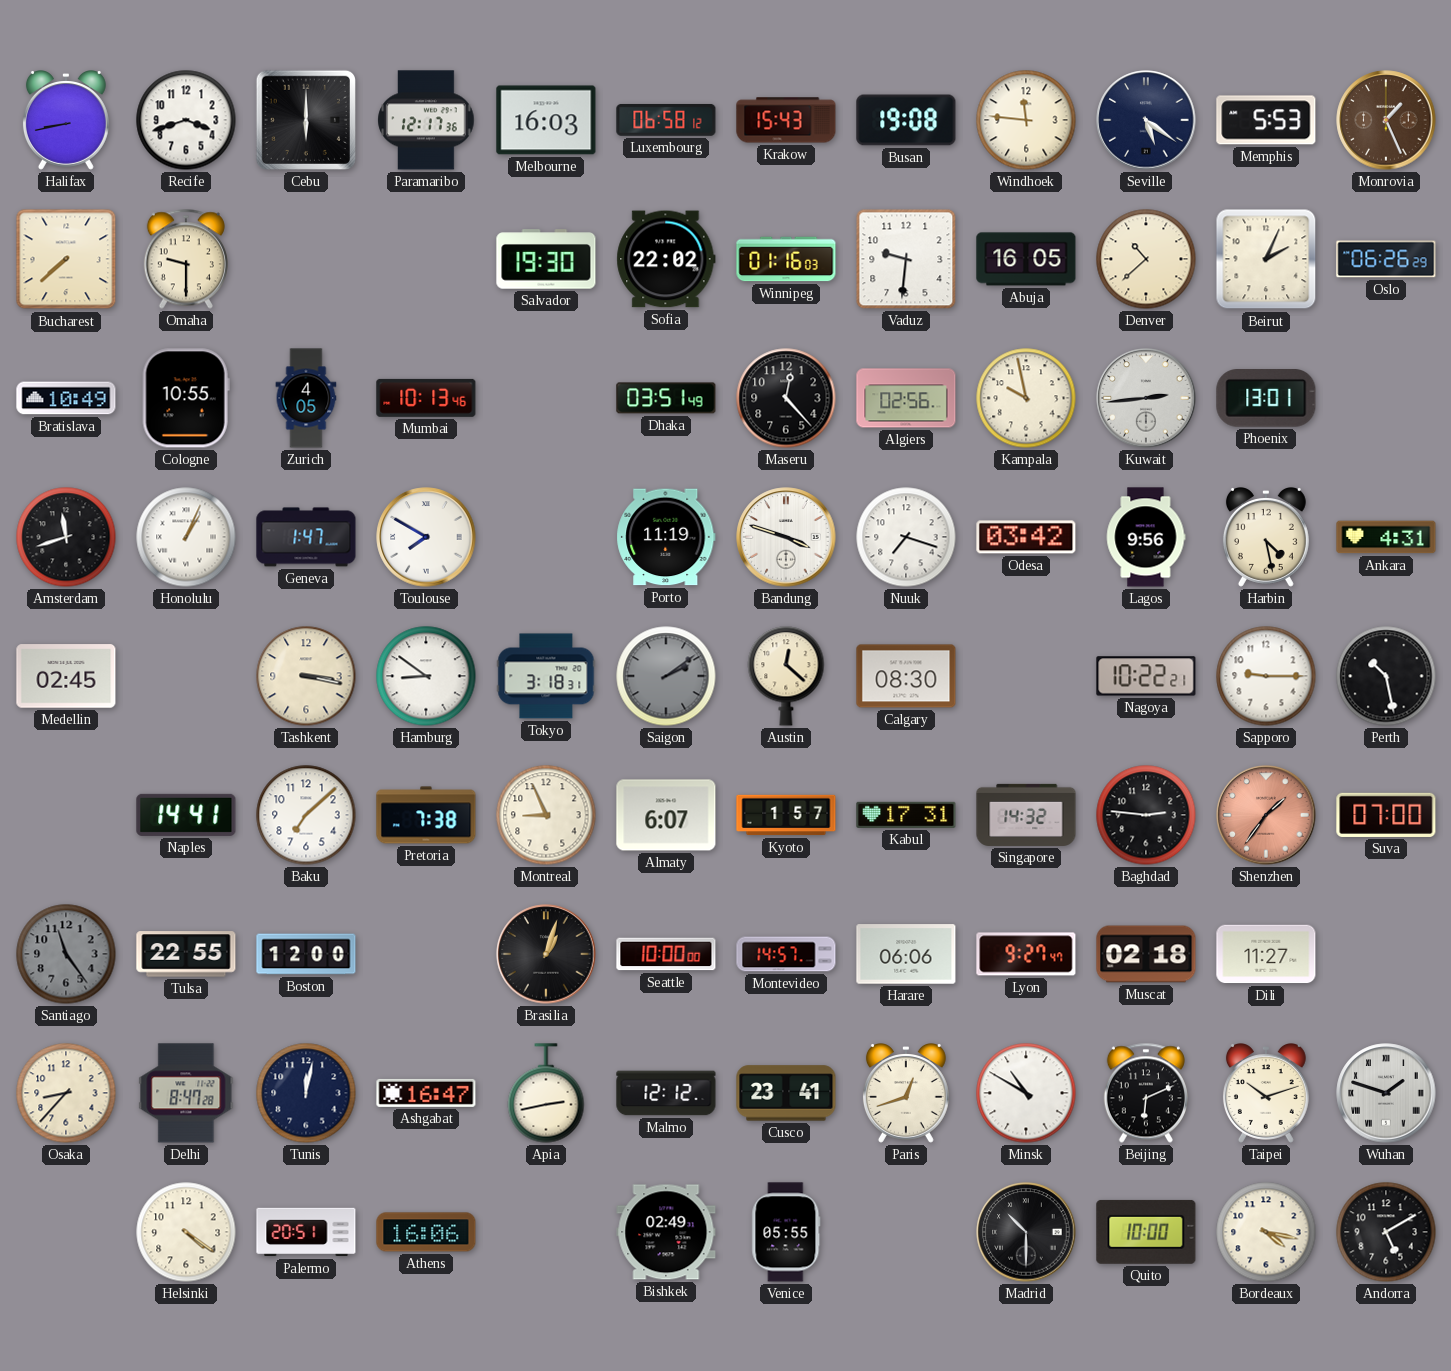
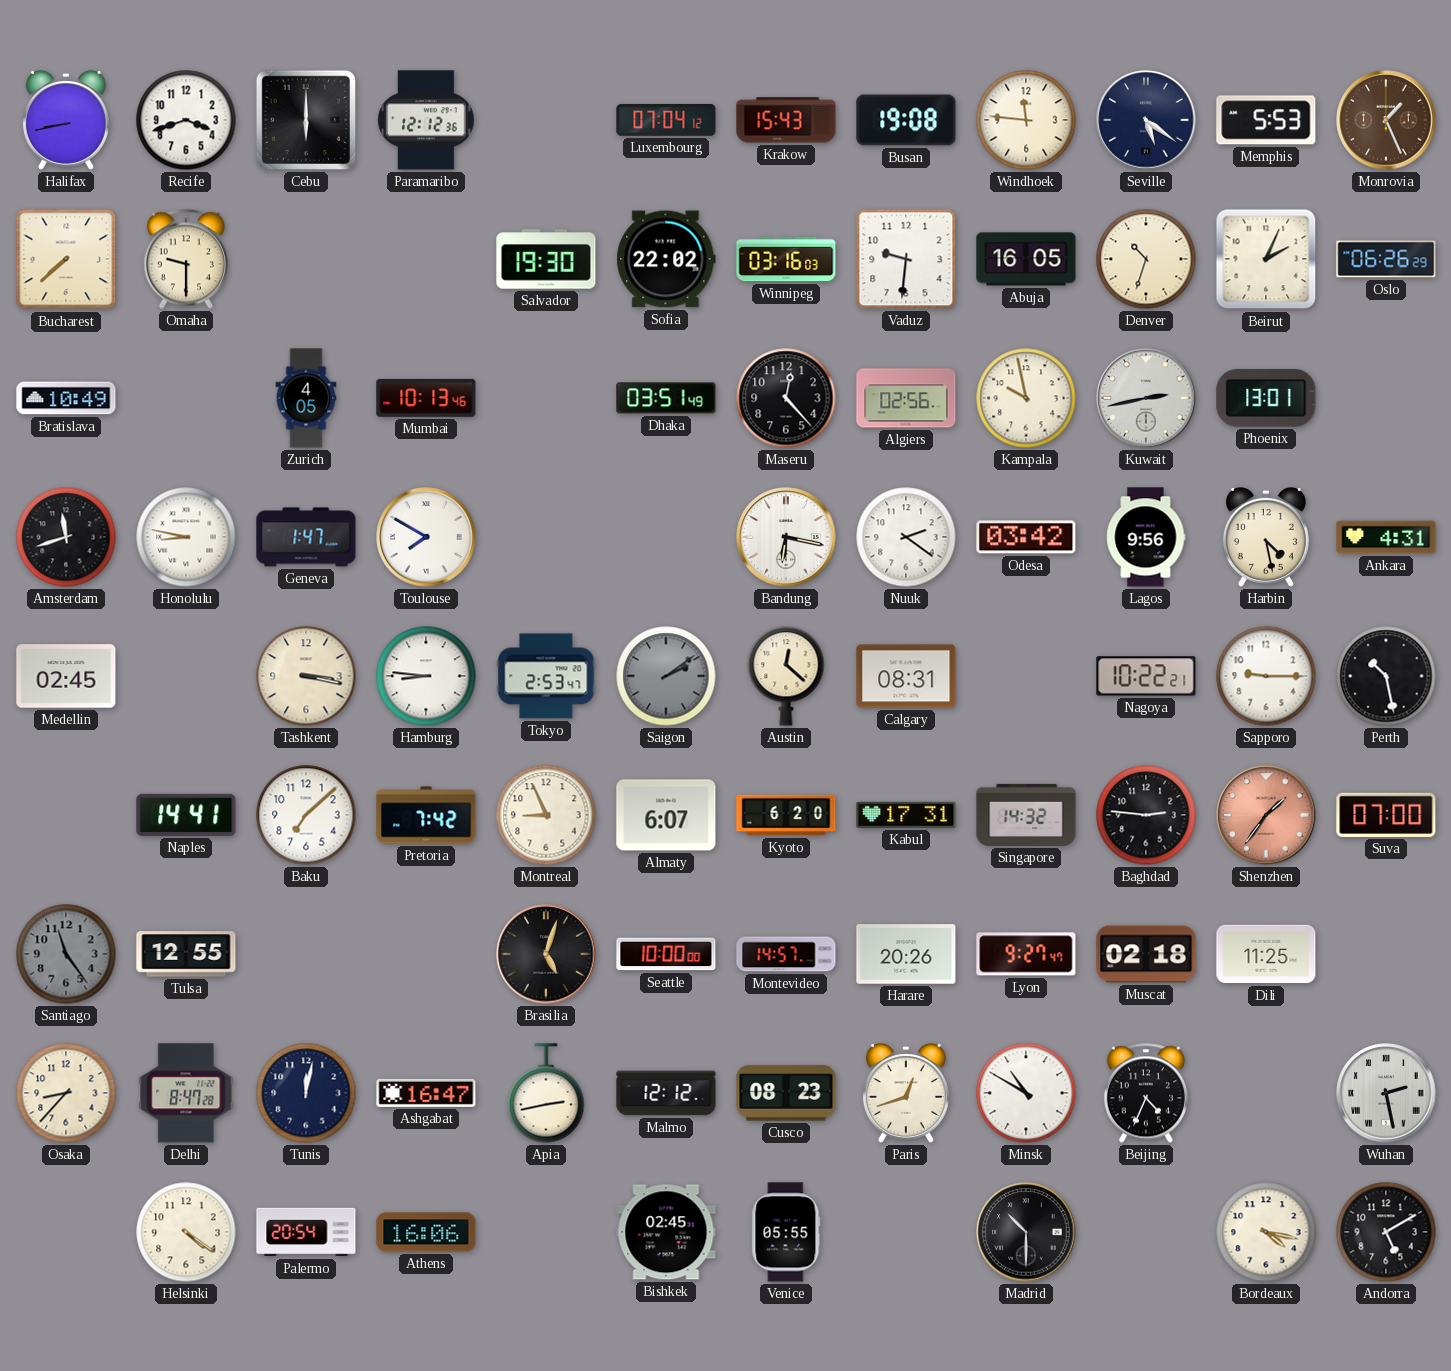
Paramaribo: 12:17 -> 12:12
Melbourne: 16:03 -> none
Luxembourg: 06:58 -> 07:04
Winnipeg: 01:16 -> 03:16
Denver: 10:38 -> 10:33
Cologne: 10:55 -> none
Kuwait: 2:44 -> 2:43
Honolulu: 1:04 -> 8:47
Porto: 11:19 -> none
Bandung: 3:48 -> 6:17
Nuuk: 7:18 -> 2:21
Hamburg: 8:51 -> 8:46
Tokyo: 3:18 -> 2:53
Calgary: 08:30 -> 08:31
Pretoria: 7:38 -> 7:42
Kyoto: 1:57 -> 6:20
Tulsa: 22:55 -> 12:55
Boston: 12:00 -> none
Brasilia: 1:03 -> 5:03
Harare: 06:06 -> 20:26
Dili: 11:27 -> 11:25
Cusco: 23:41 -> 08:23
Beijing: 6:11 -> 4:34
Taipei: 10:12 -> none
Wuhan: 1:48 -> 2:28
Palermo: 20:51 -> 20:54
Bishkek: 02:49 -> 02:45
Quito: 10:00 -> none
